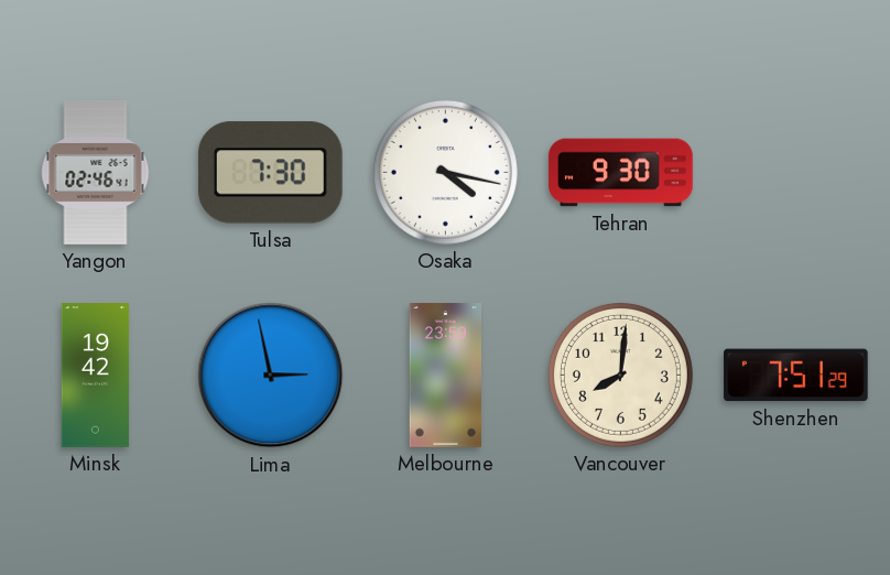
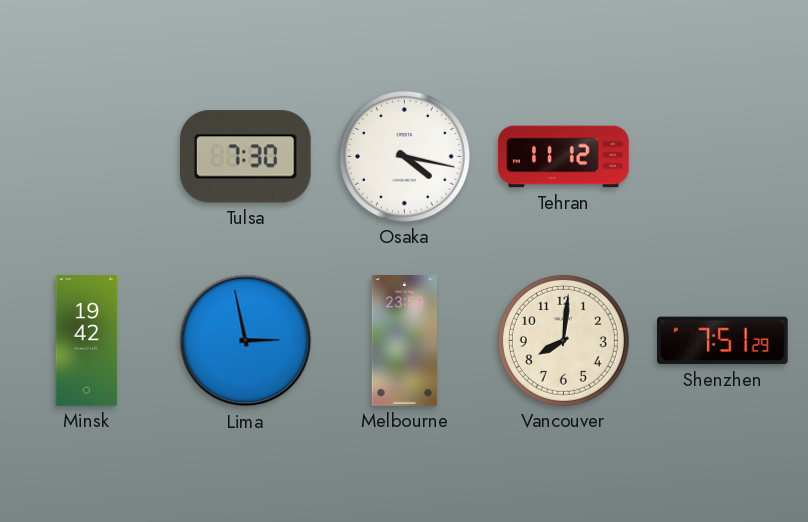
Yangon: 02:46 -> none
Tehran: 9:30 -> 11:12
